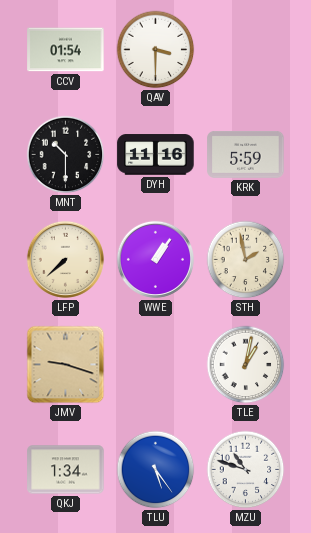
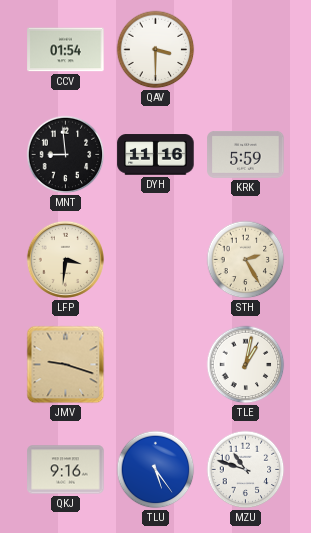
MNT: 10:30 -> 8:59
LFP: 7:38 -> 3:31
WWE: 1:06 -> none
STH: 1:58 -> 2:25
QKJ: 1:34 -> 9:16
